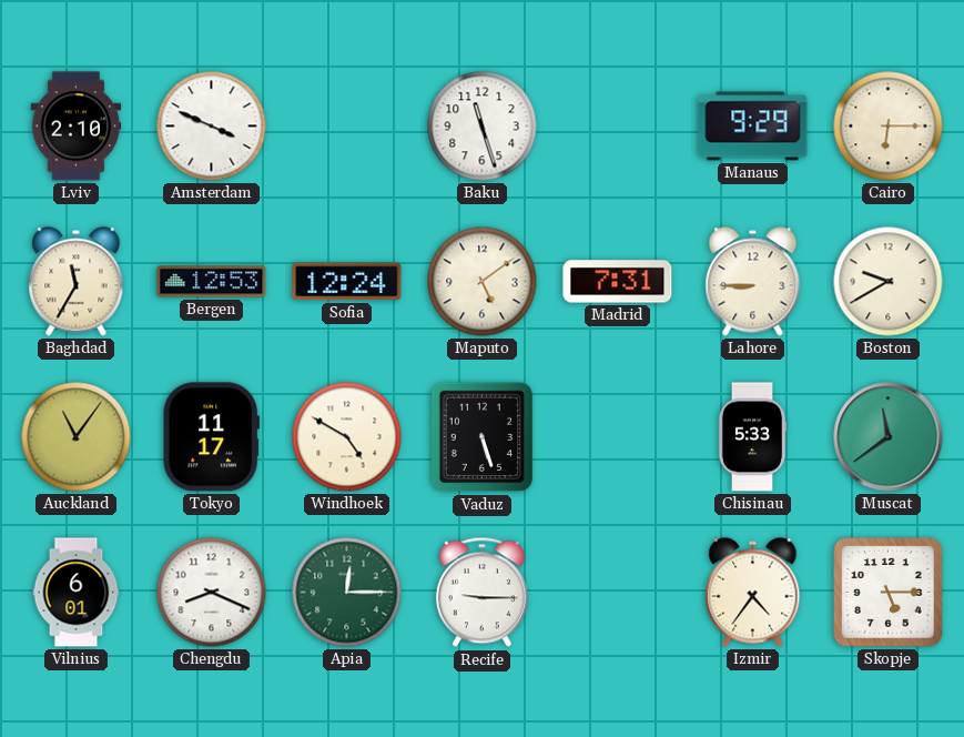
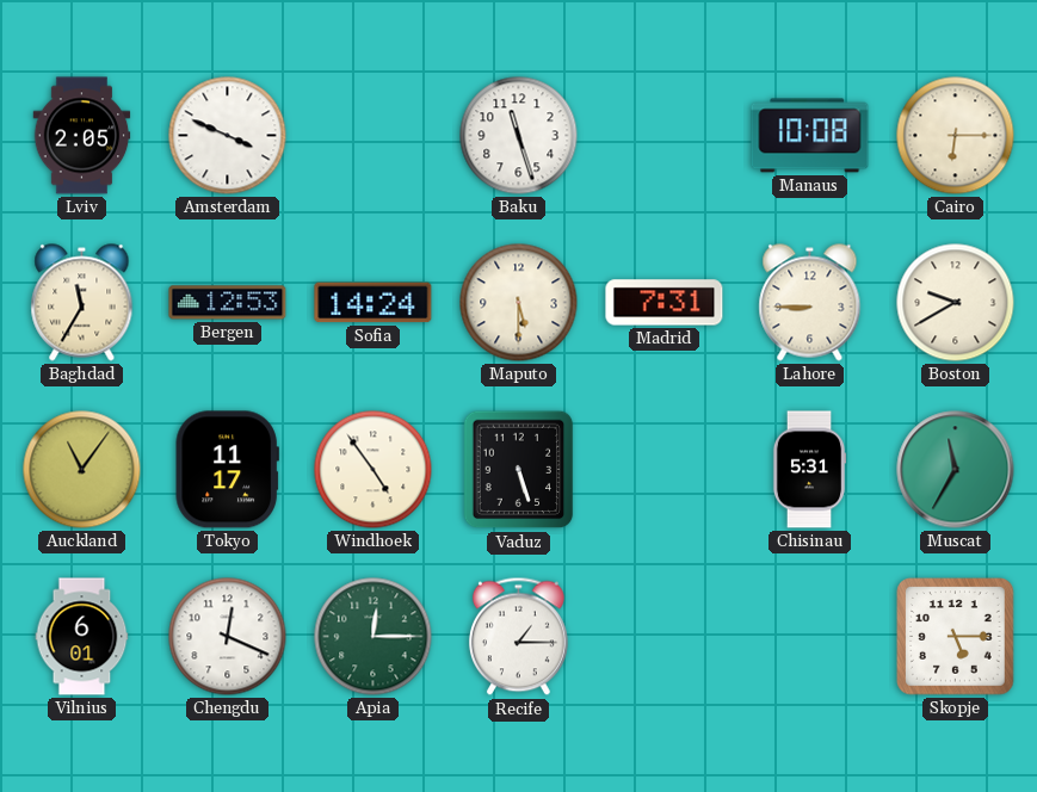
Lviv: 2:10 -> 2:05
Manaus: 9:29 -> 10:08
Sofia: 12:24 -> 14:24
Maputo: 5:09 -> 5:30
Windhoek: 4:50 -> 4:54
Chisinau: 5:33 -> 5:31
Muscat: 11:39 -> 11:35
Chengdu: 8:19 -> 12:19
Recife: 9:15 -> 1:15
Izmir: 4:36 -> none
